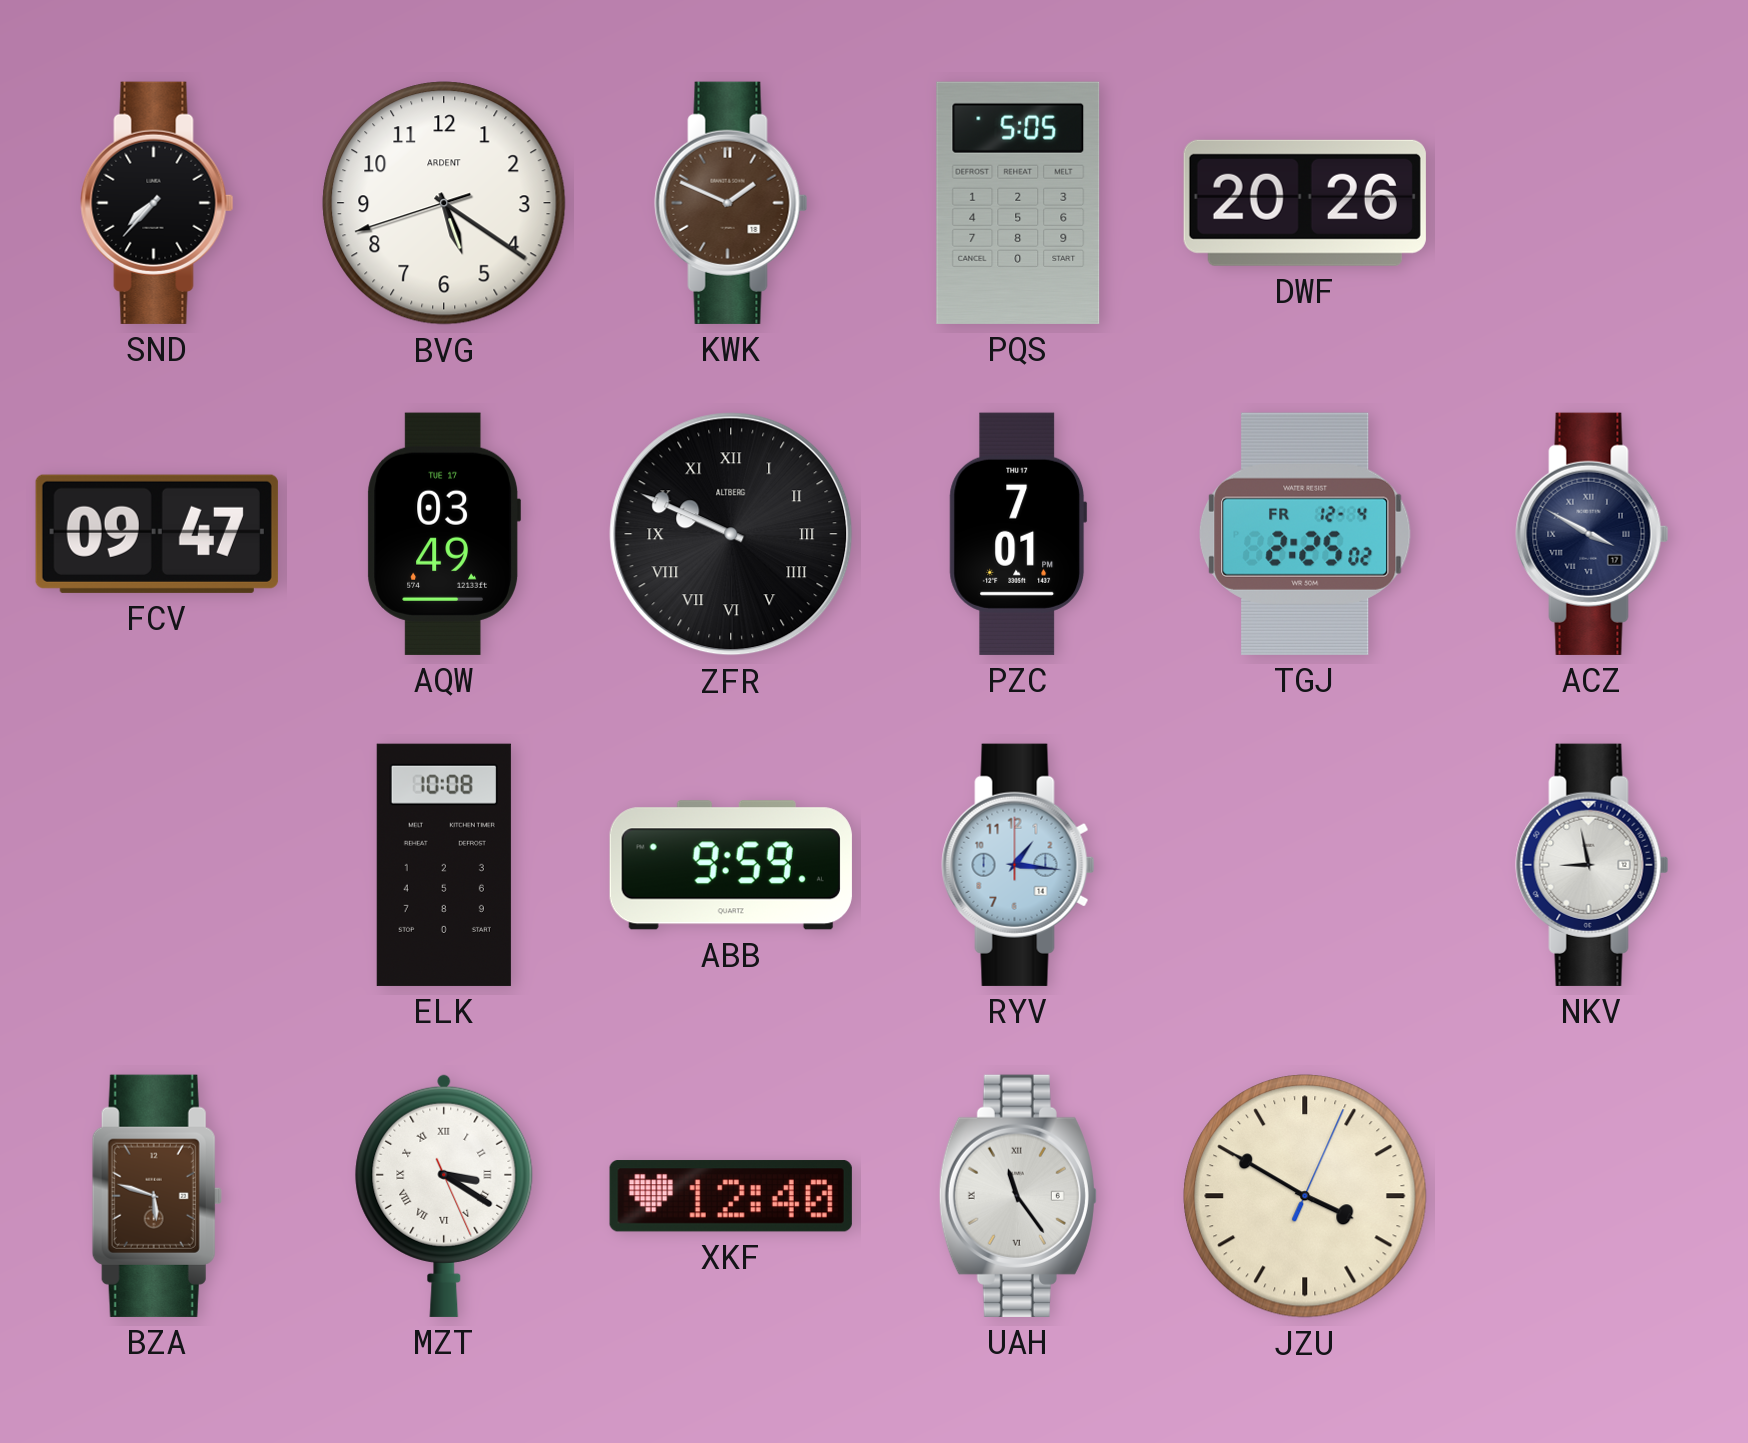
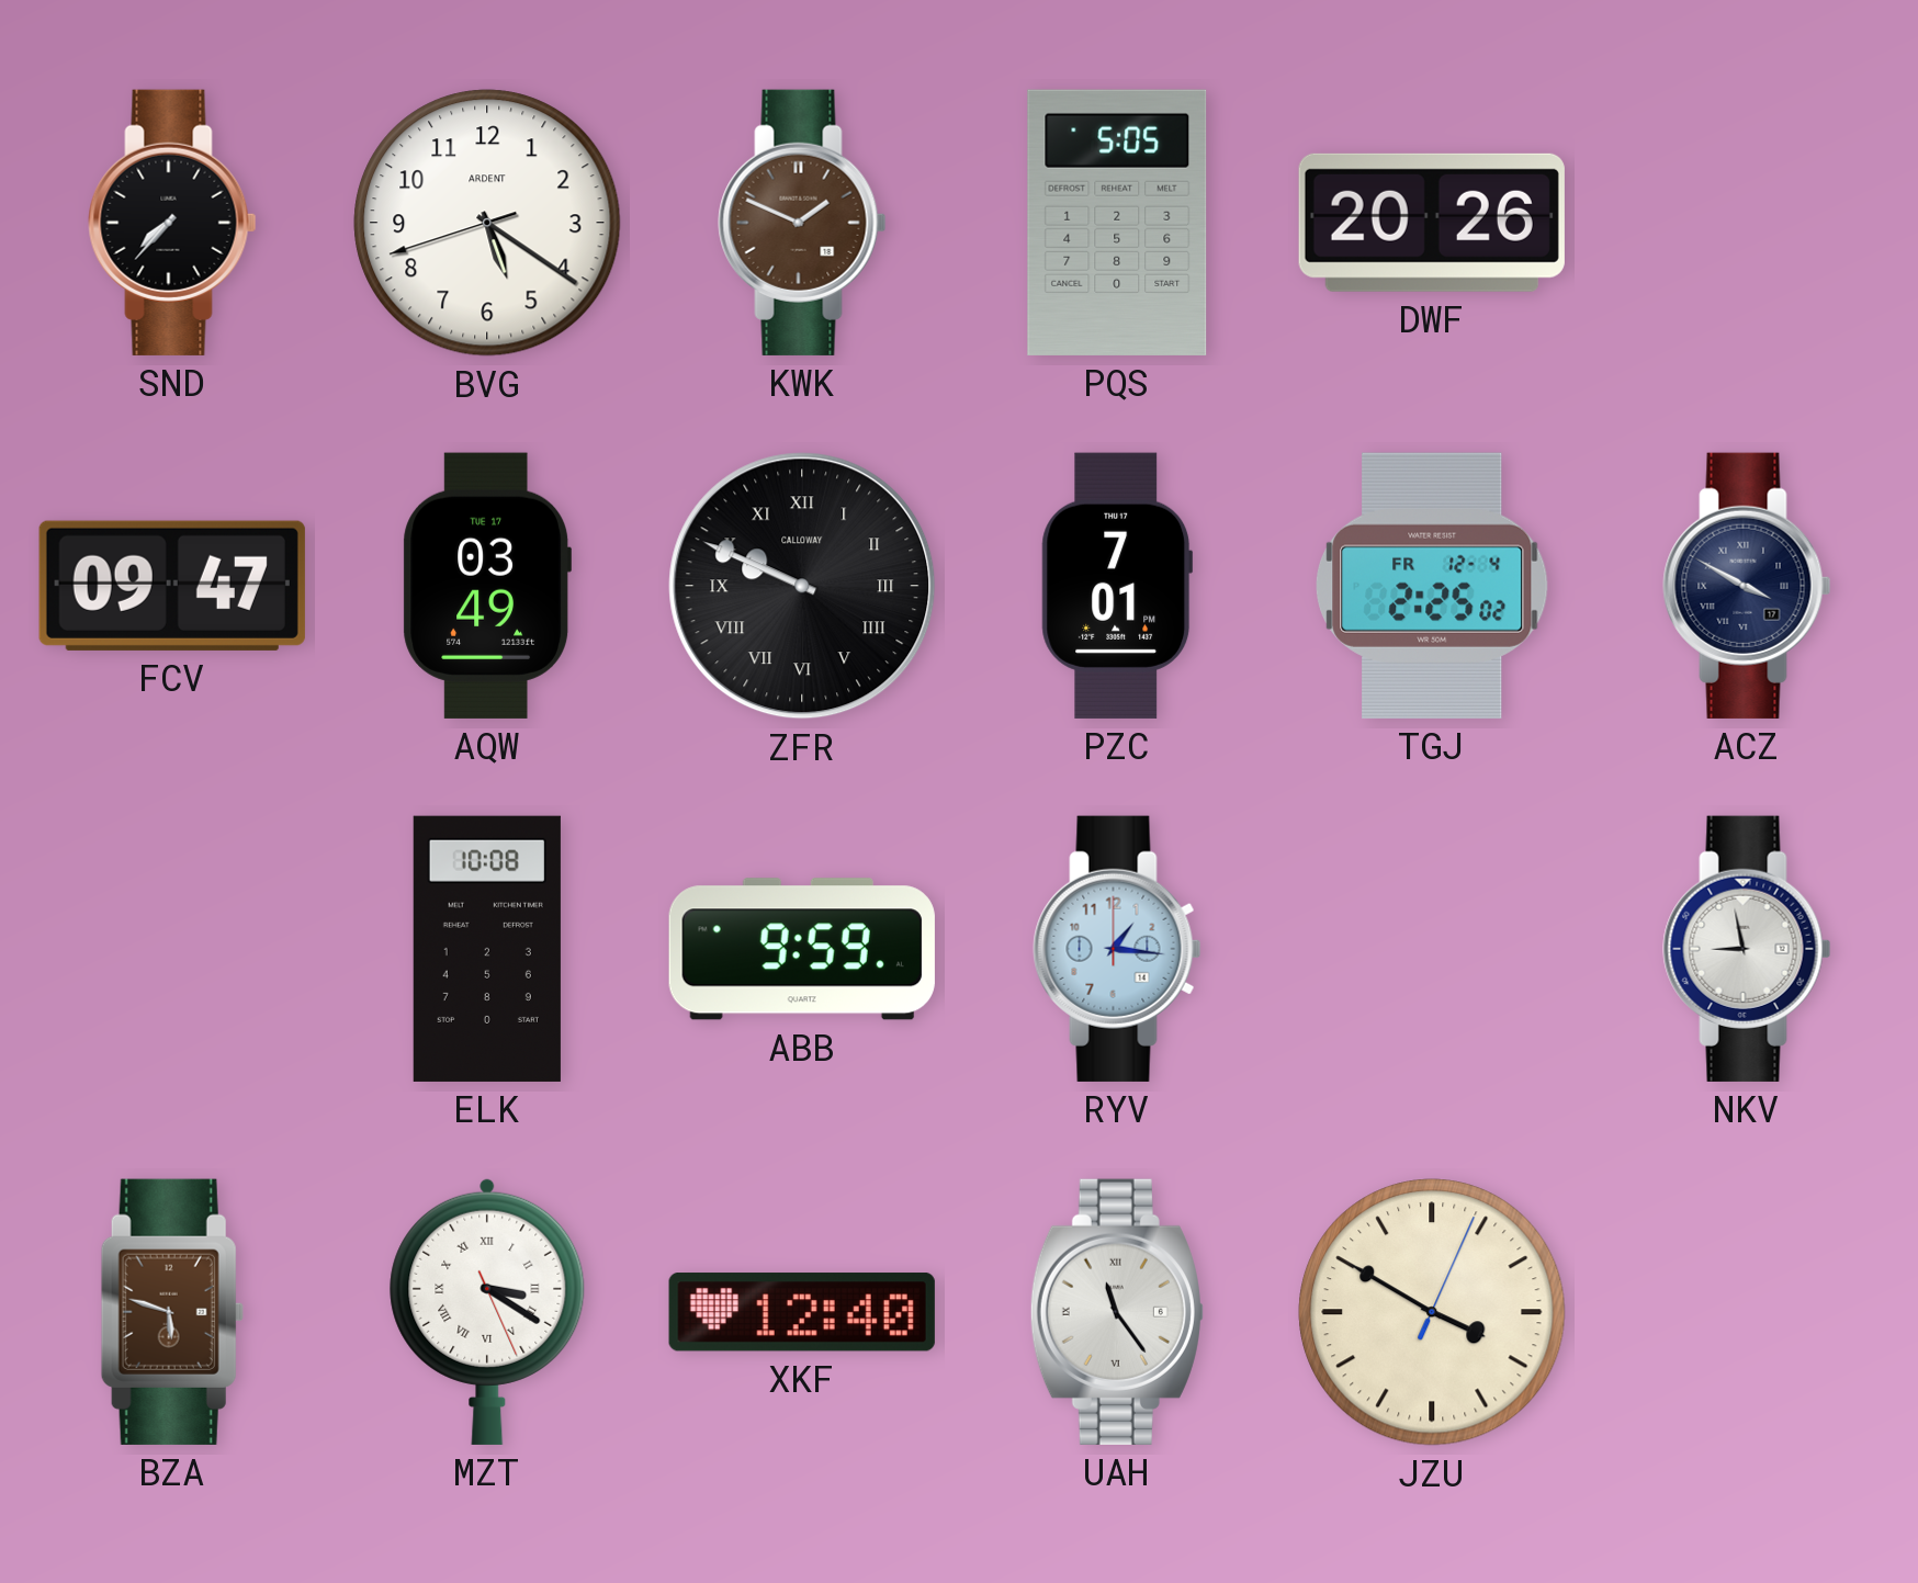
ZFR brand: ALTBERG -> CALLOWAY
